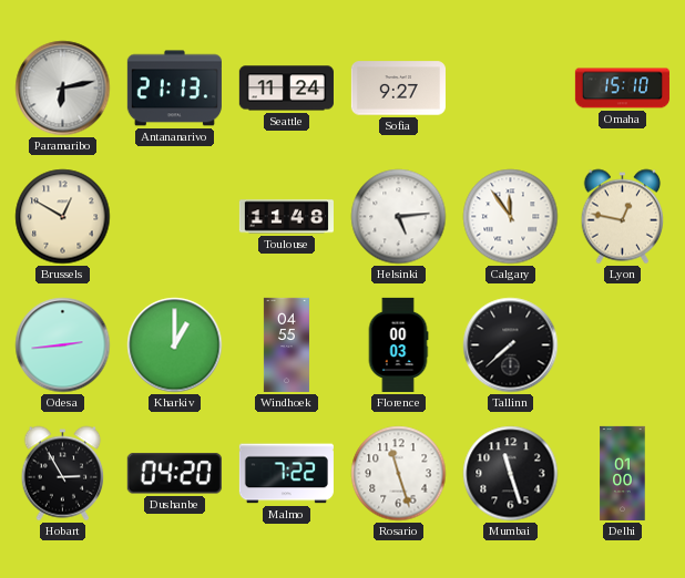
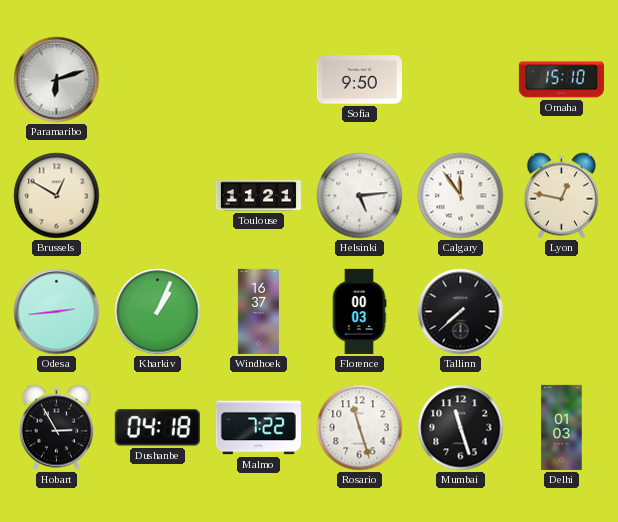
Paramaribo: 6:13 -> 6:12
Antananarivo: 21:13 -> none
Seattle: 11:24 -> none
Sofia: 9:27 -> 9:50
Toulouse: 11:48 -> 11:21
Kharkiv: 1:00 -> 1:04
Windhoek: 04:55 -> 16:37
Dushanbe: 04:20 -> 04:18
Delhi: 01:00 -> 01:03
